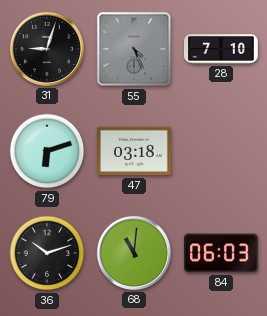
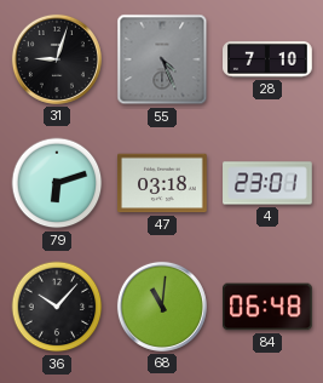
4: none -> 23:01
36: 10:12 -> 10:07
84: 06:03 -> 06:48
